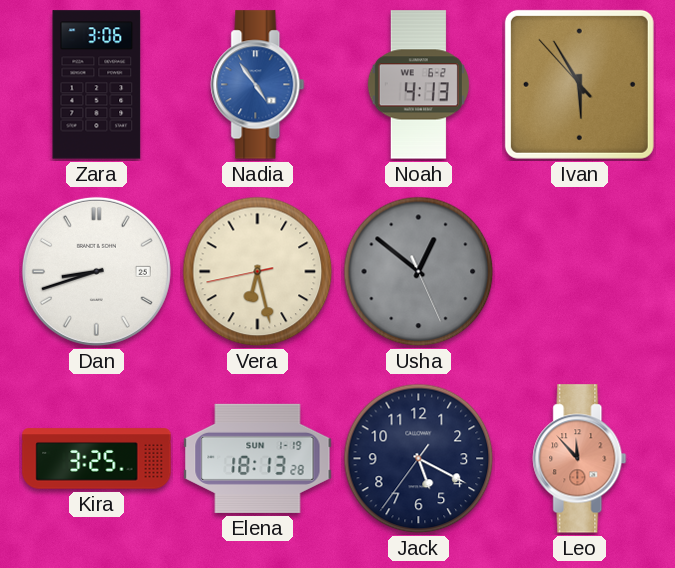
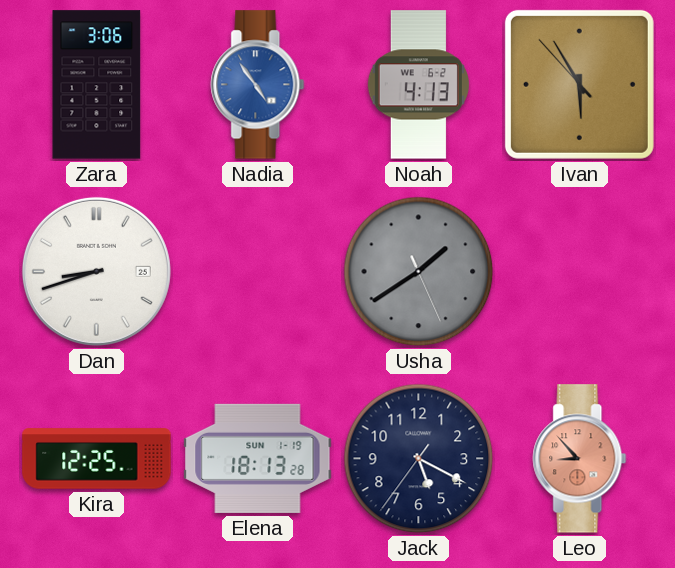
Vera: 6:27 -> none
Usha: 12:51 -> 1:39
Kira: 3:25 -> 12:25
Leo: 11:53 -> 8:53
